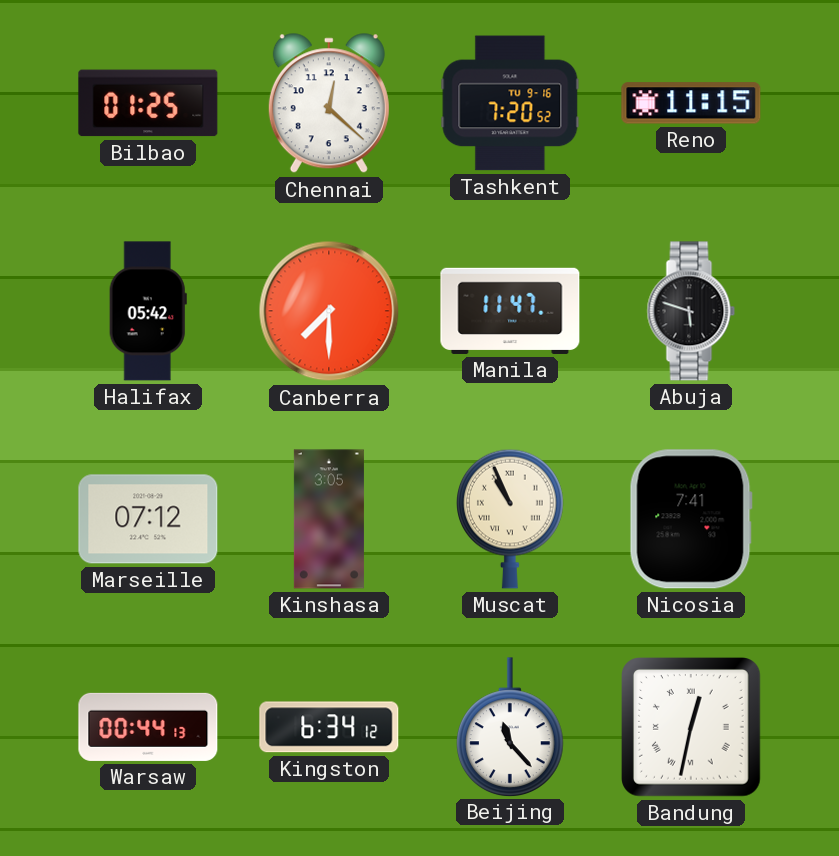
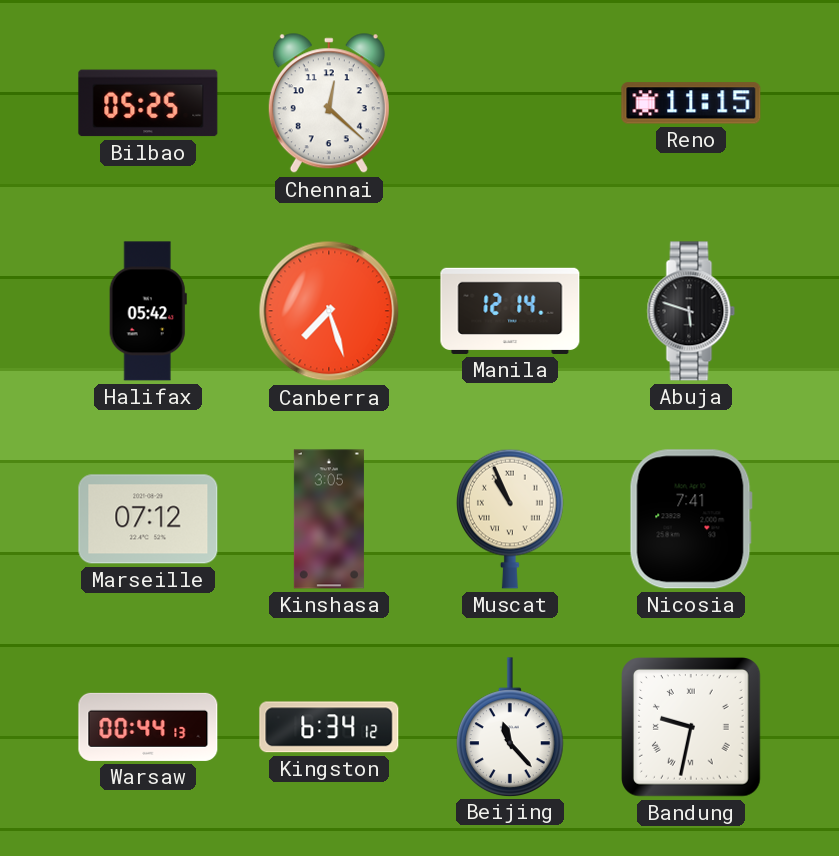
Bilbao: 01:25 -> 05:25
Tashkent: 7:20 -> none
Canberra: 7:30 -> 7:27
Manila: 11:47 -> 12:14
Bandung: 12:32 -> 9:32
